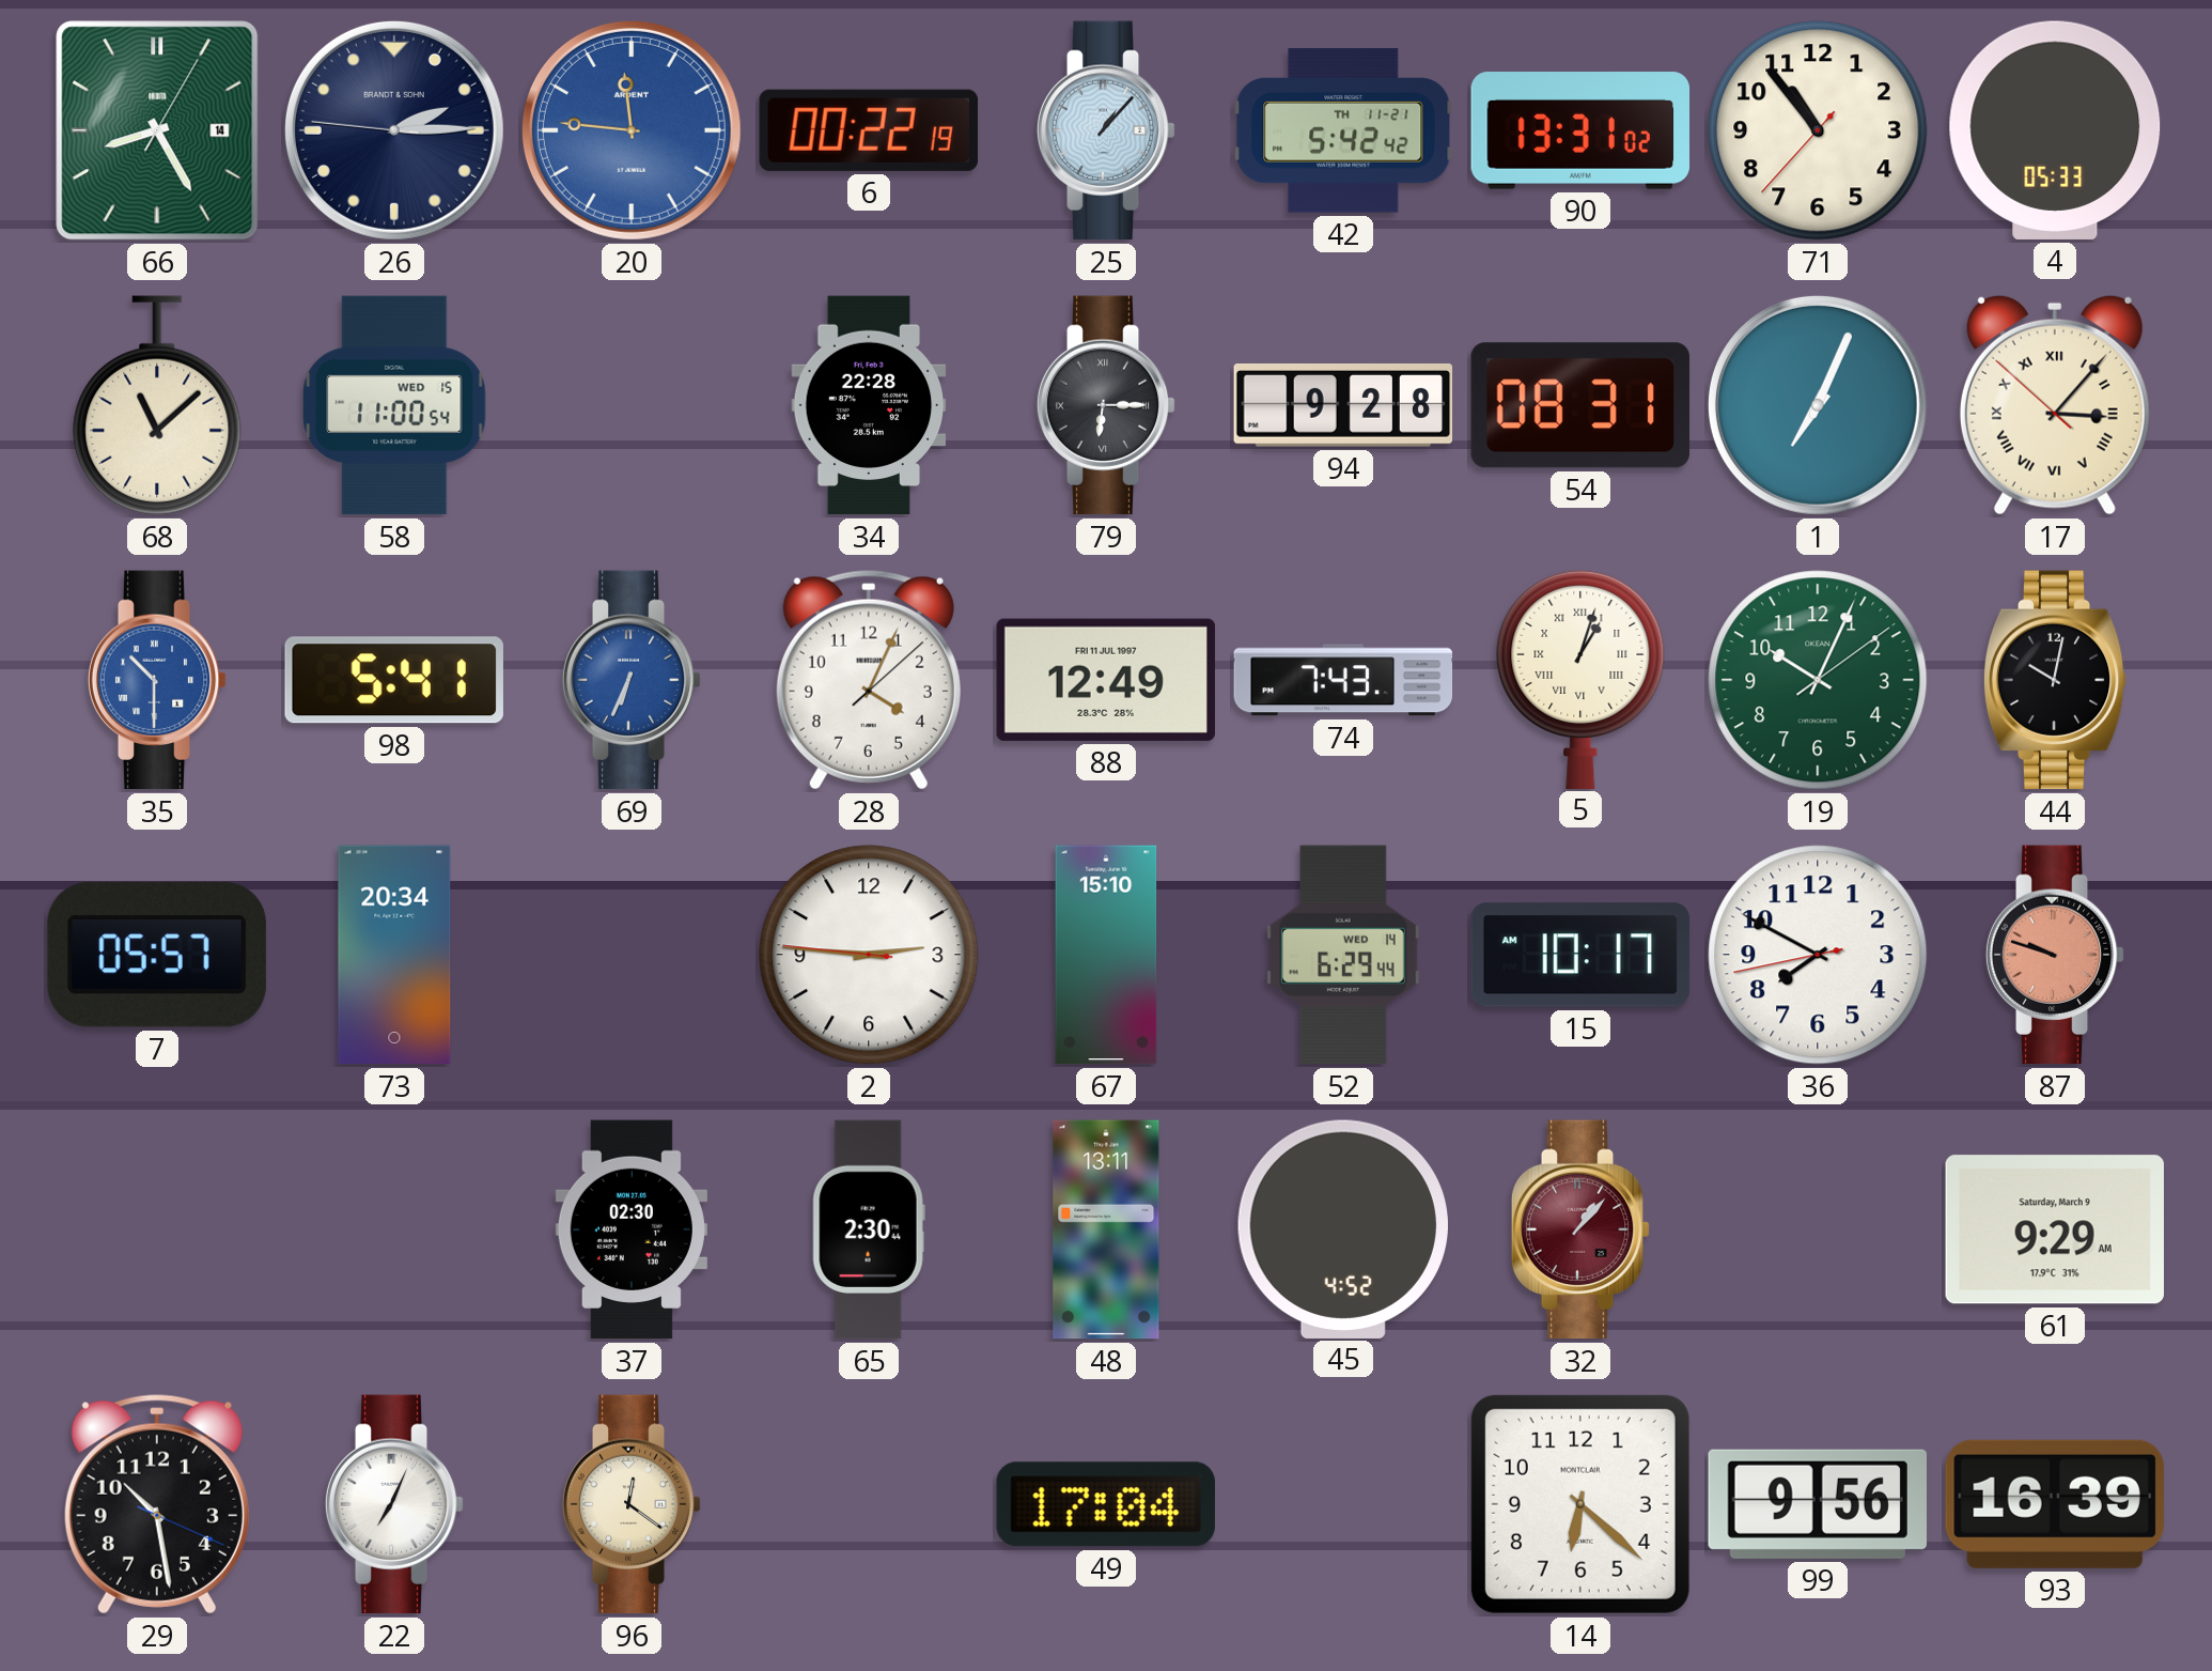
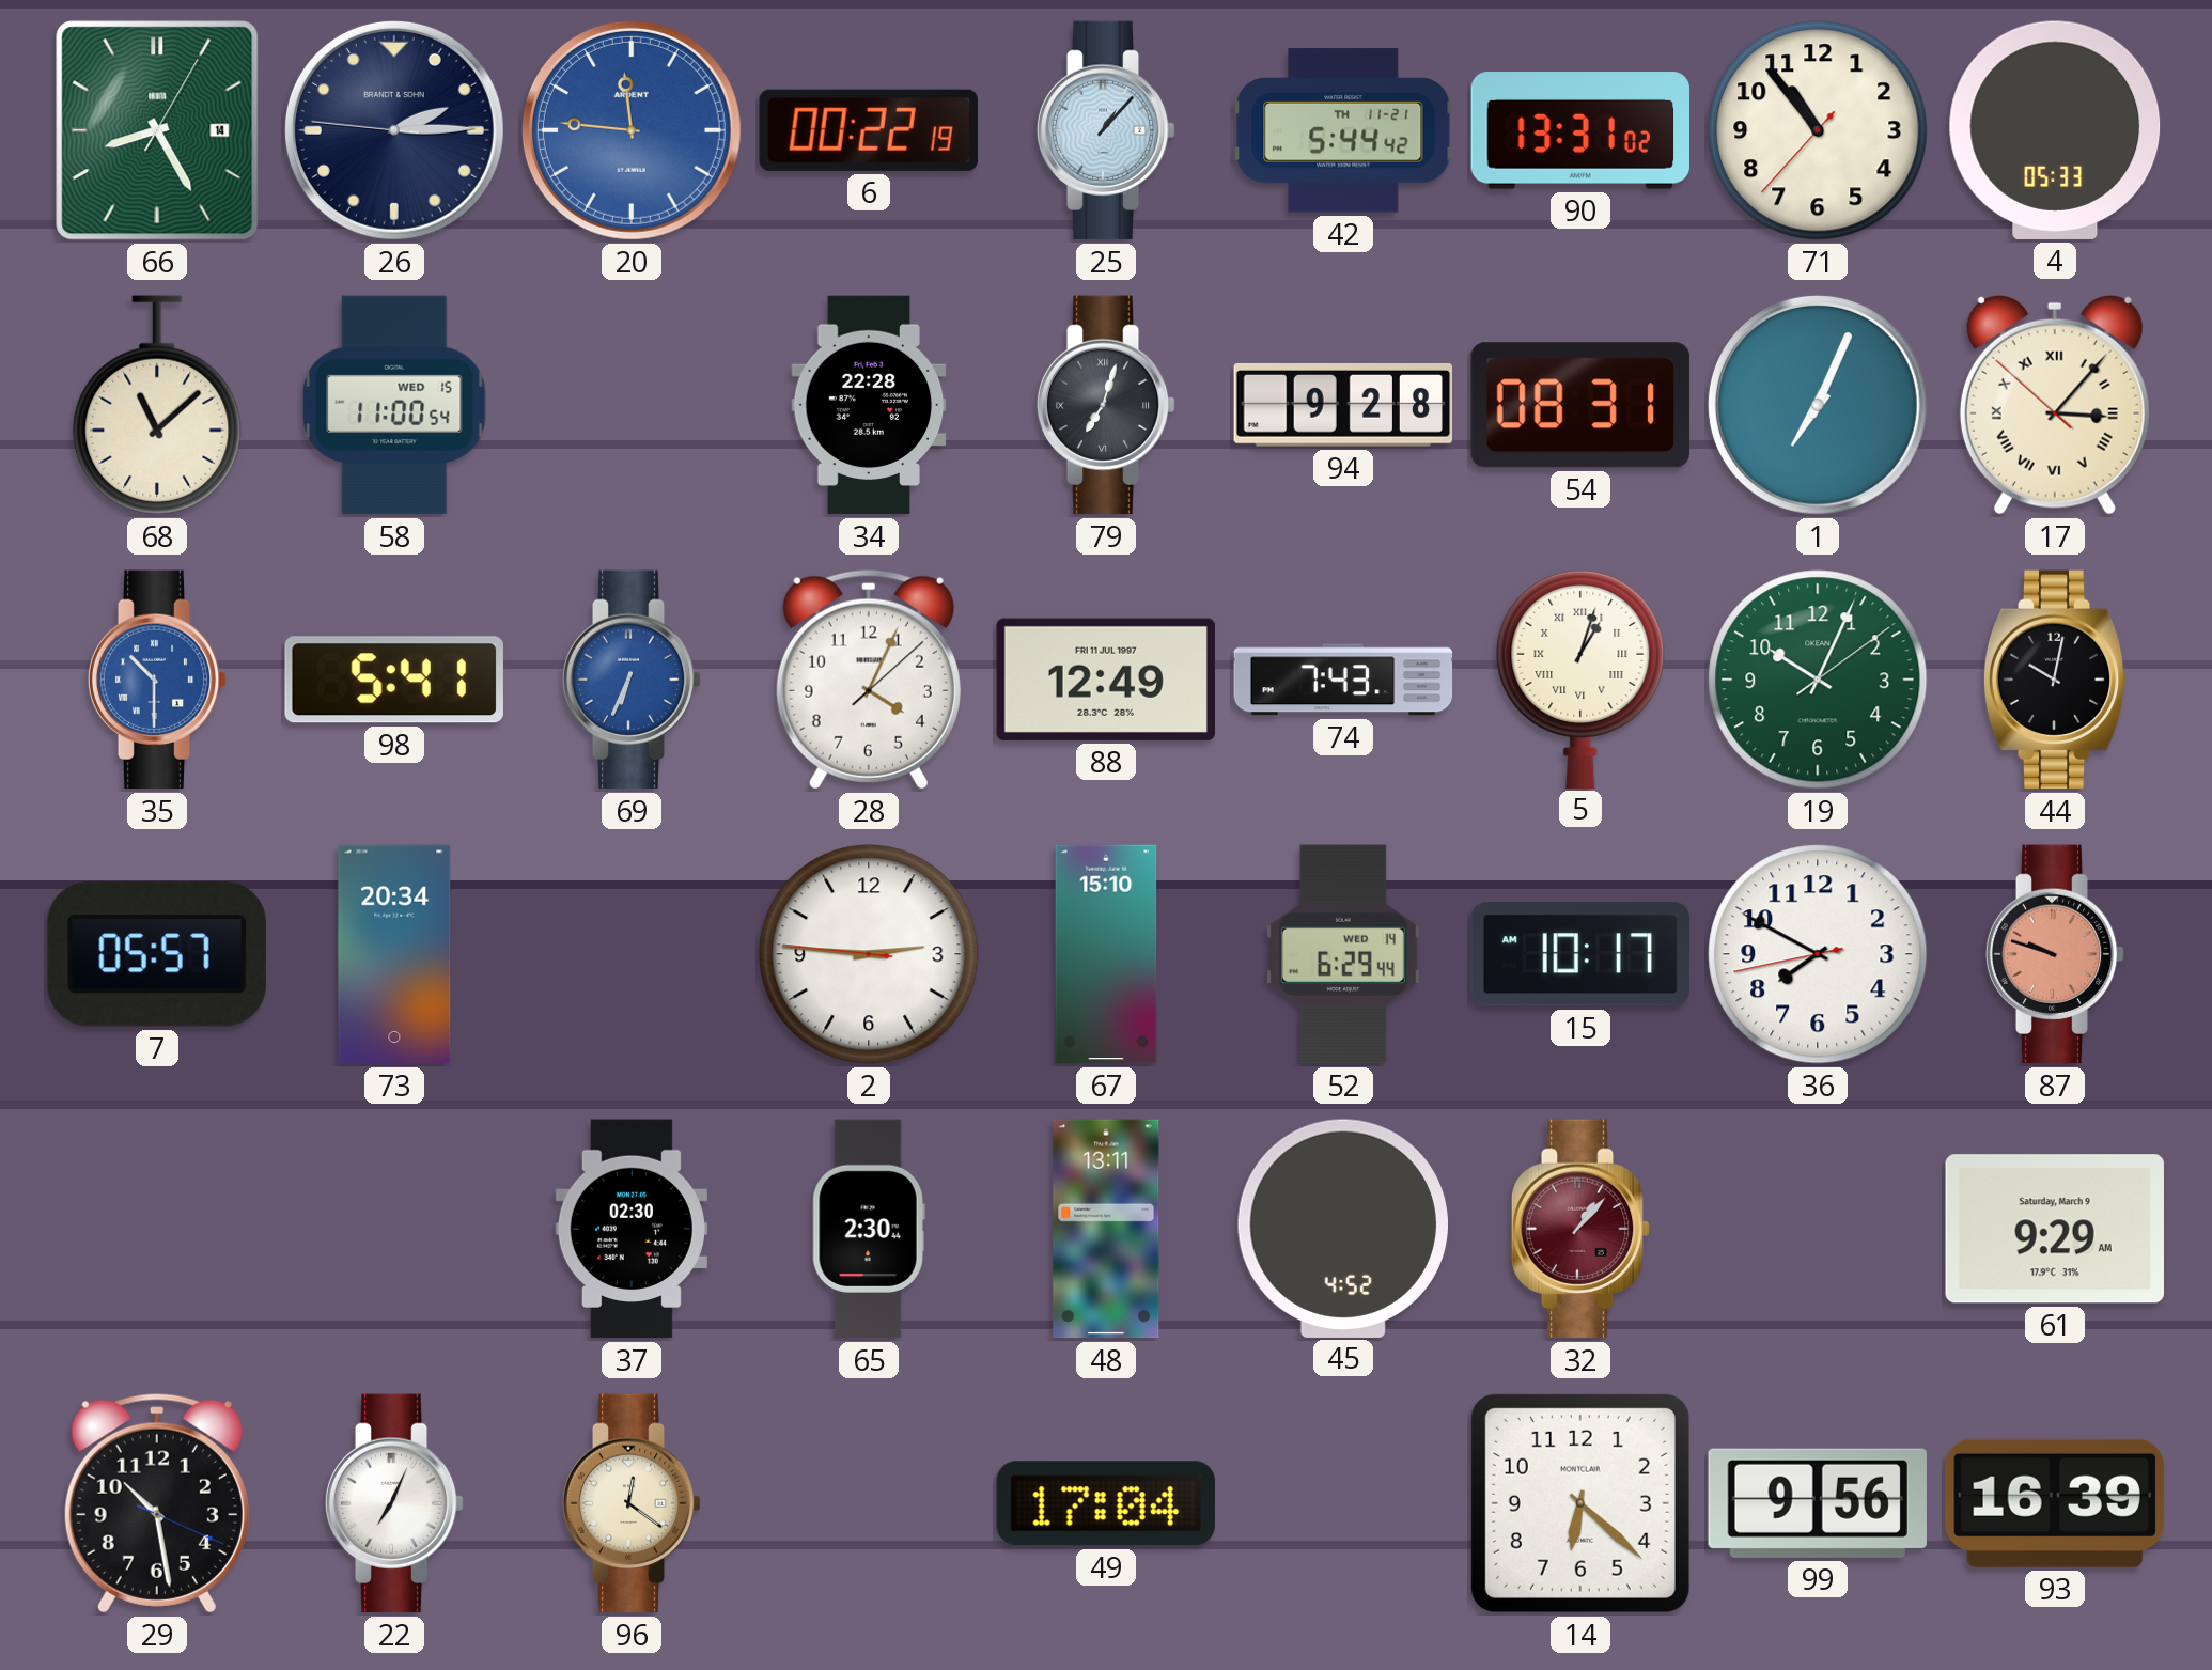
42: 5:42 -> 5:44
79: 6:15 -> 7:03
